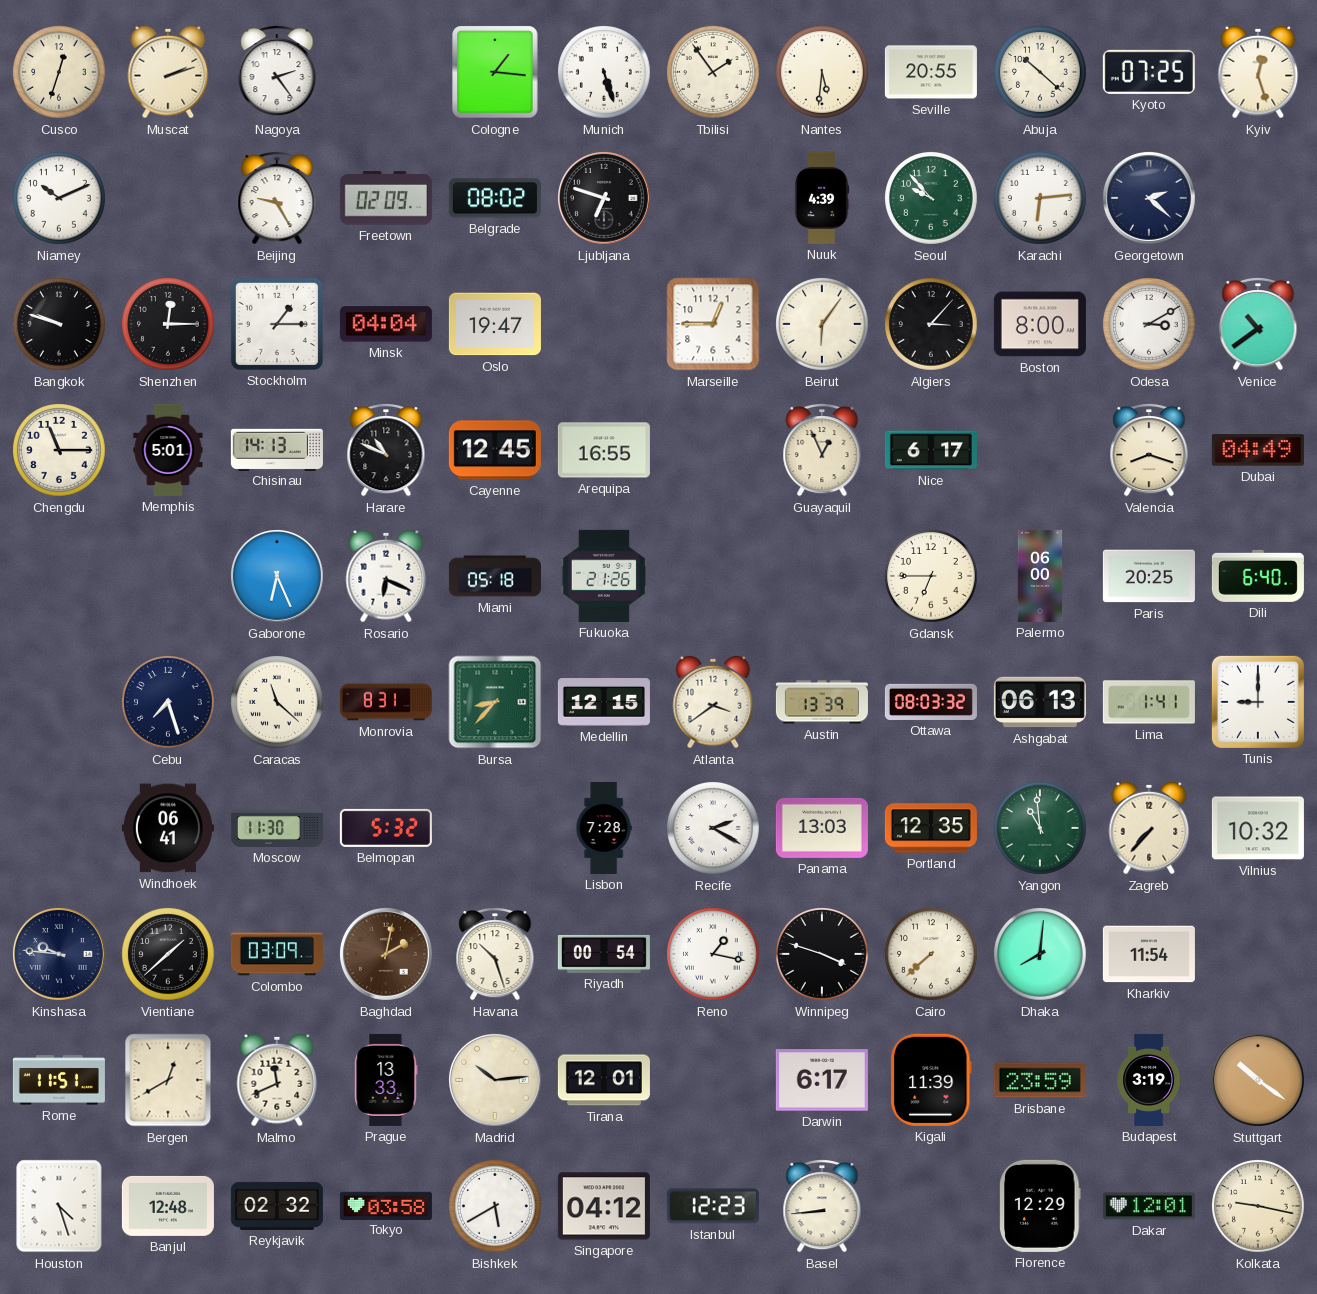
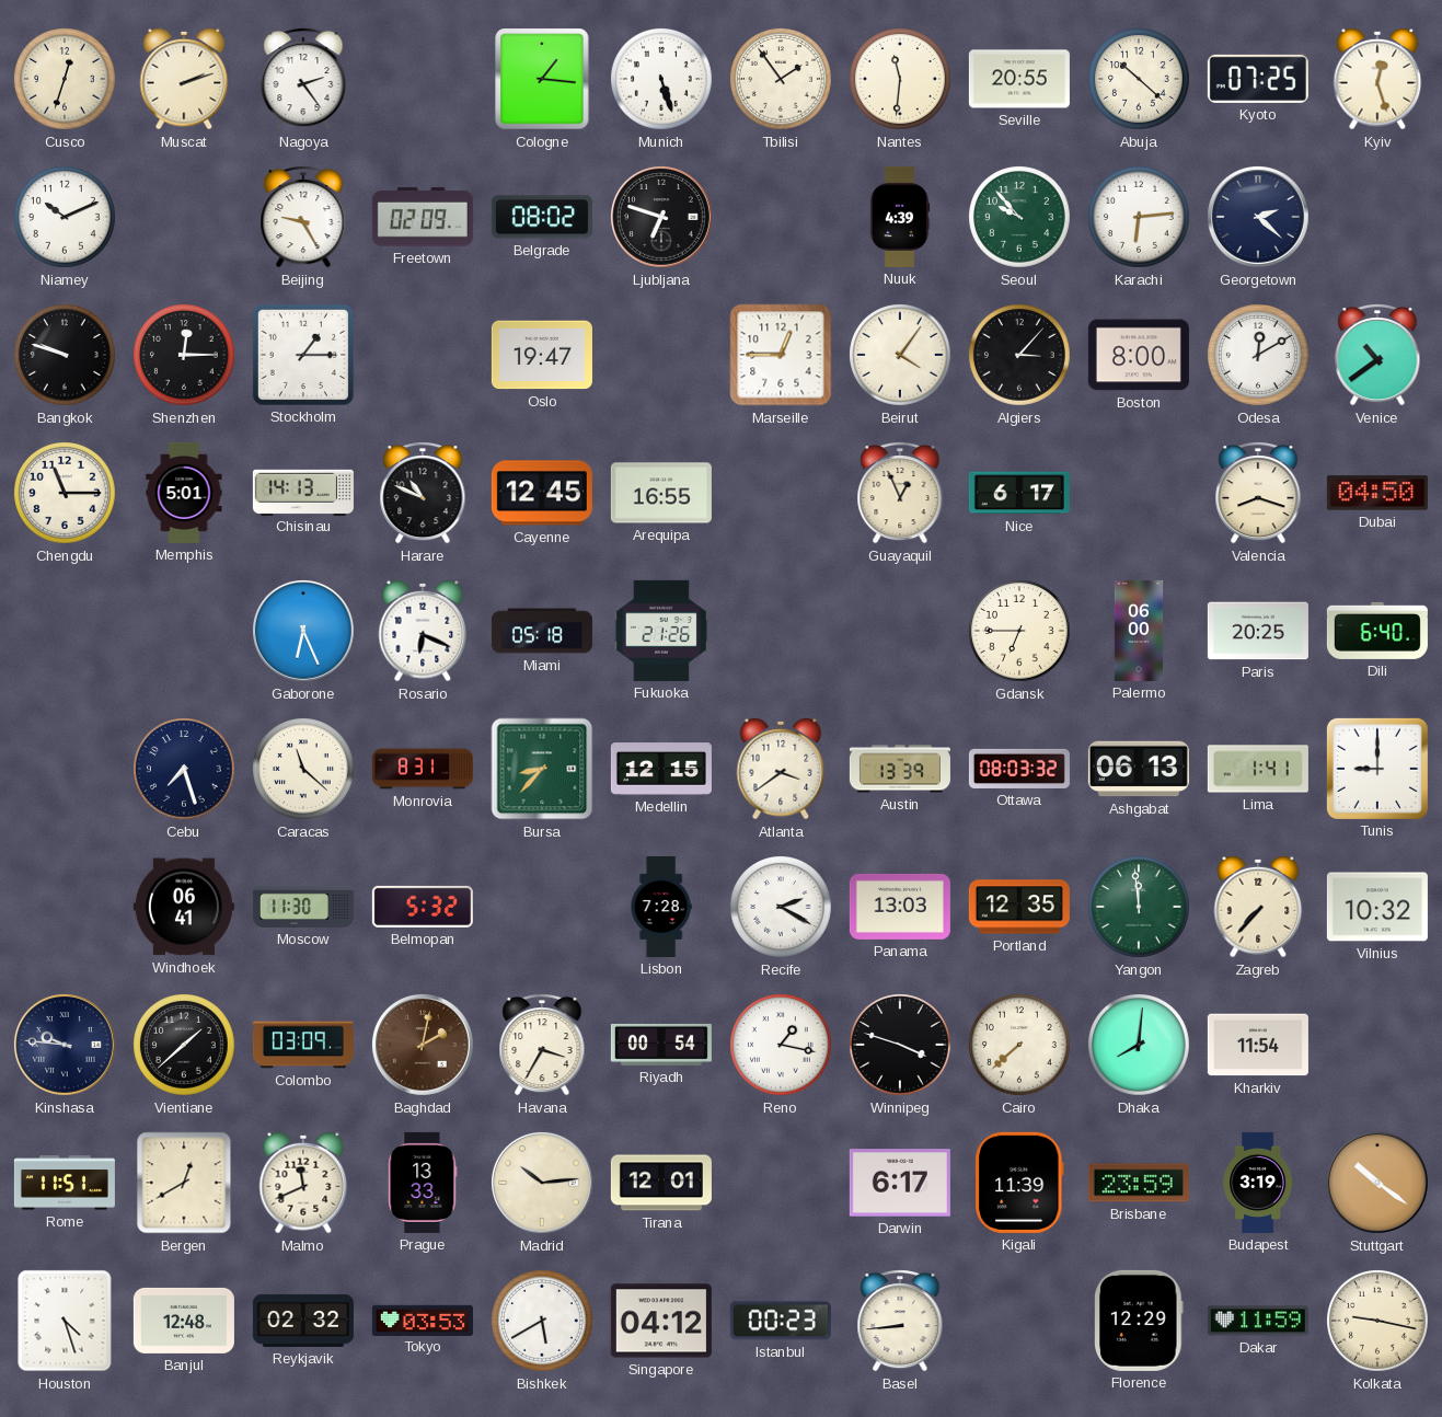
Nantes: 5:31 -> 11:31
Minsk: 04:04 -> none
Beirut: 6:06 -> 4:06
Odesa: 3:10 -> 12:10
Dubai: 04:49 -> 04:50
Yangon: 10:59 -> 11:59
Havana: 10:27 -> 3:35
Tokyo: 03:58 -> 03:53
Istanbul: 12:23 -> 00:23
Dakar: 12:01 -> 11:59
